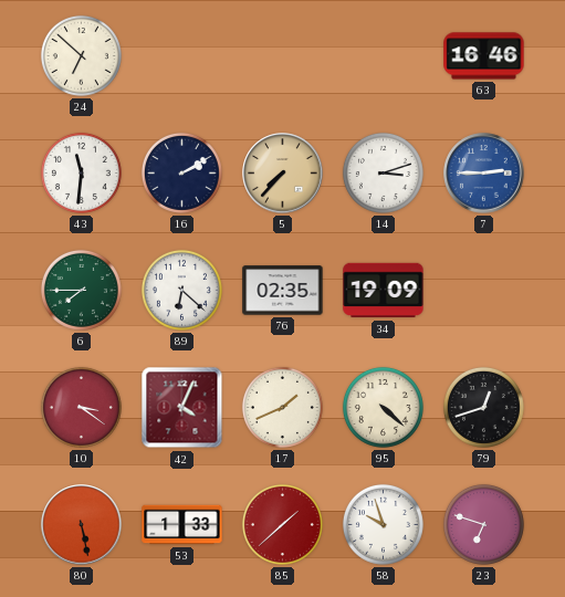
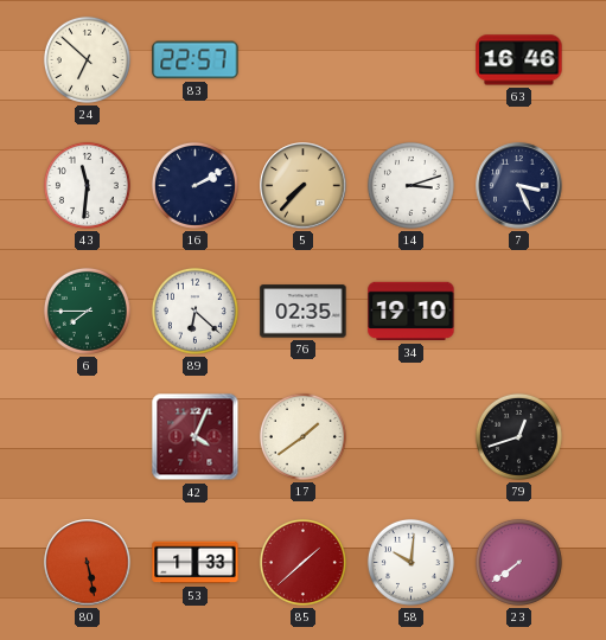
83: none -> 22:57
7: 2:45 -> 3:26
7 dial: blue -> navy
34: 19:09 -> 19:10
10: 3:21 -> none
17: 1:41 -> 1:39
95: 4:22 -> none
58: 9:57 -> 10:01
23: 6:48 -> 7:39
